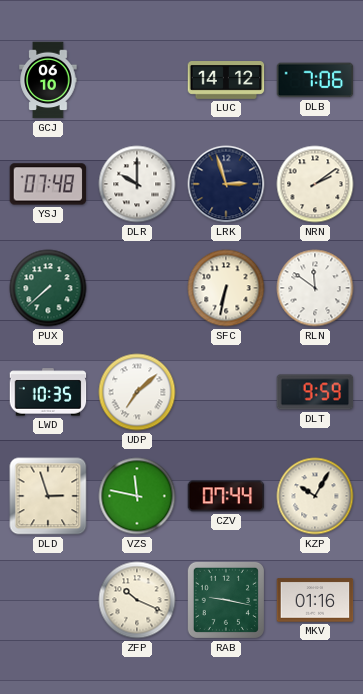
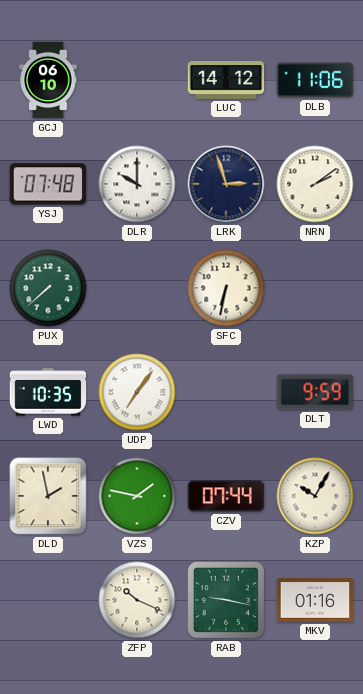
DLB: 7:06 -> 11:06
RLN: 11:51 -> none
UDP: 7:08 -> 7:06
DLD: 2:57 -> 1:58
VZS: 11:47 -> 1:47
